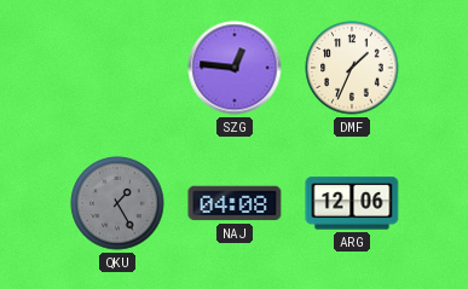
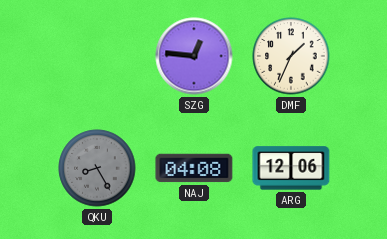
QKU: 1:25 -> 8:25
